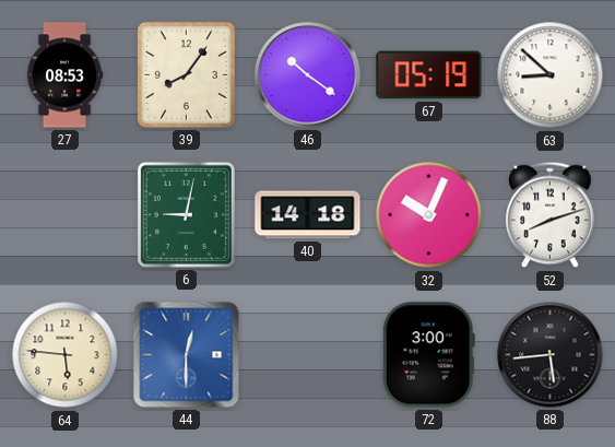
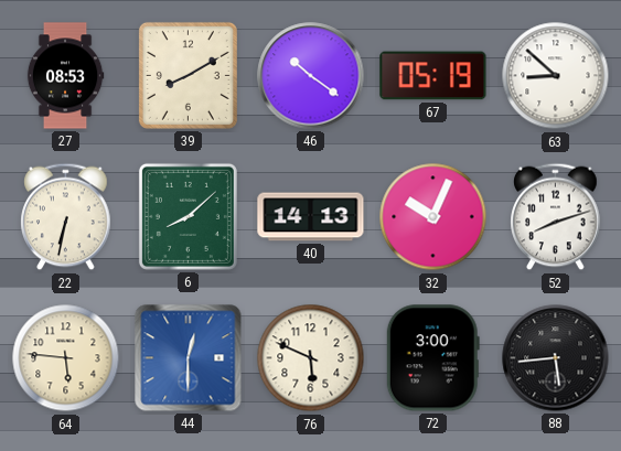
39: 8:06 -> 8:10
22: none -> 6:32
6: 9:02 -> 8:08
40: 14:18 -> 14:13
76: none -> 5:49
